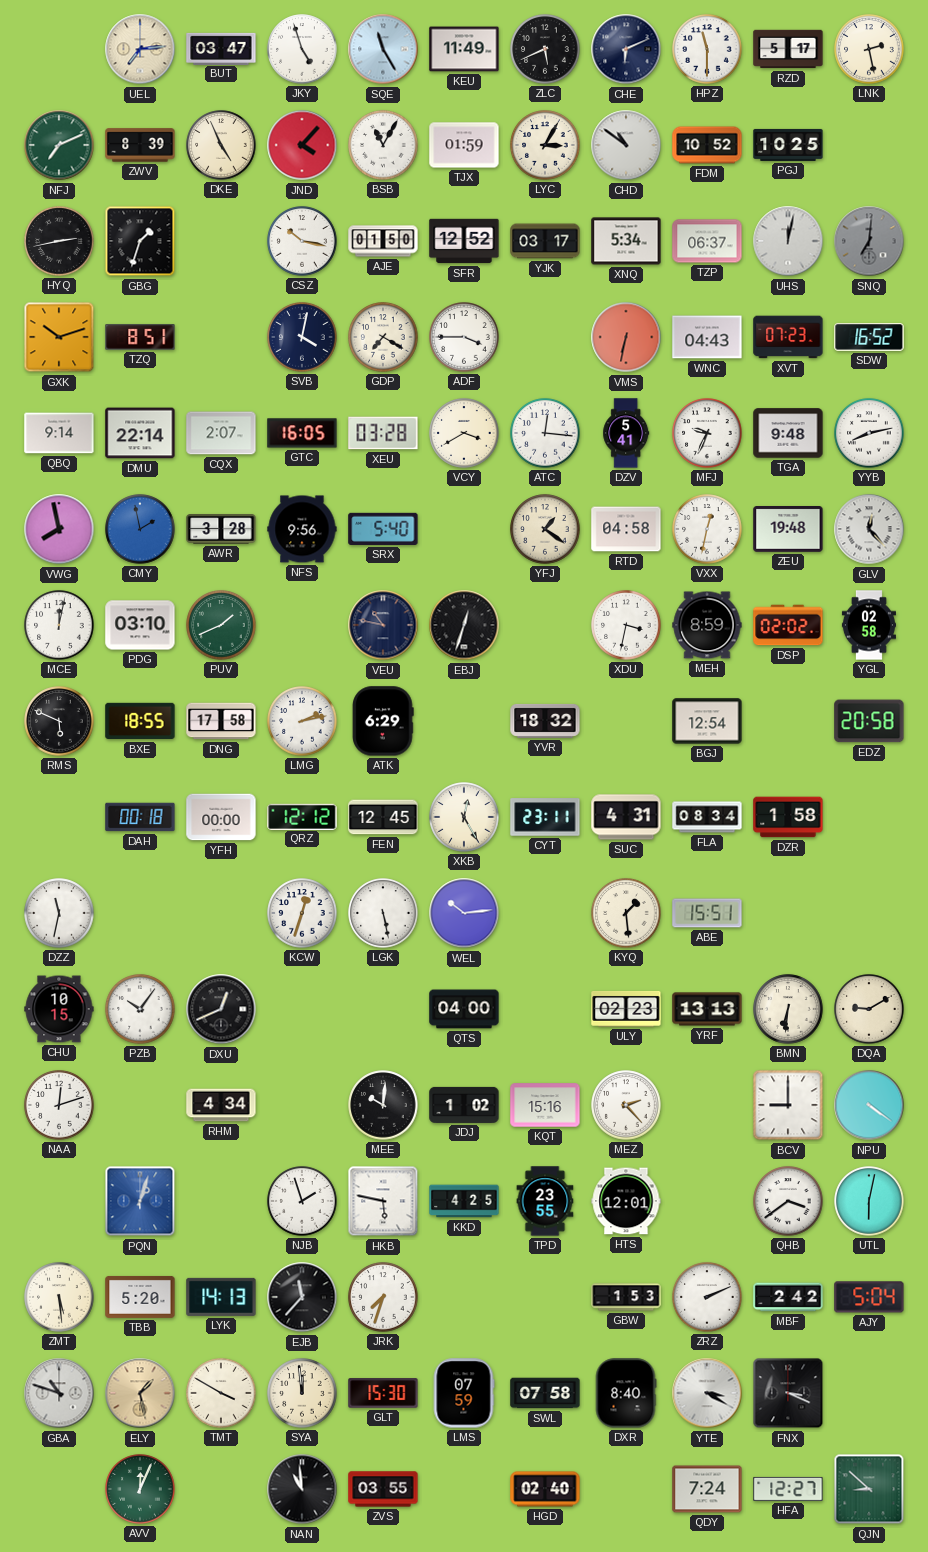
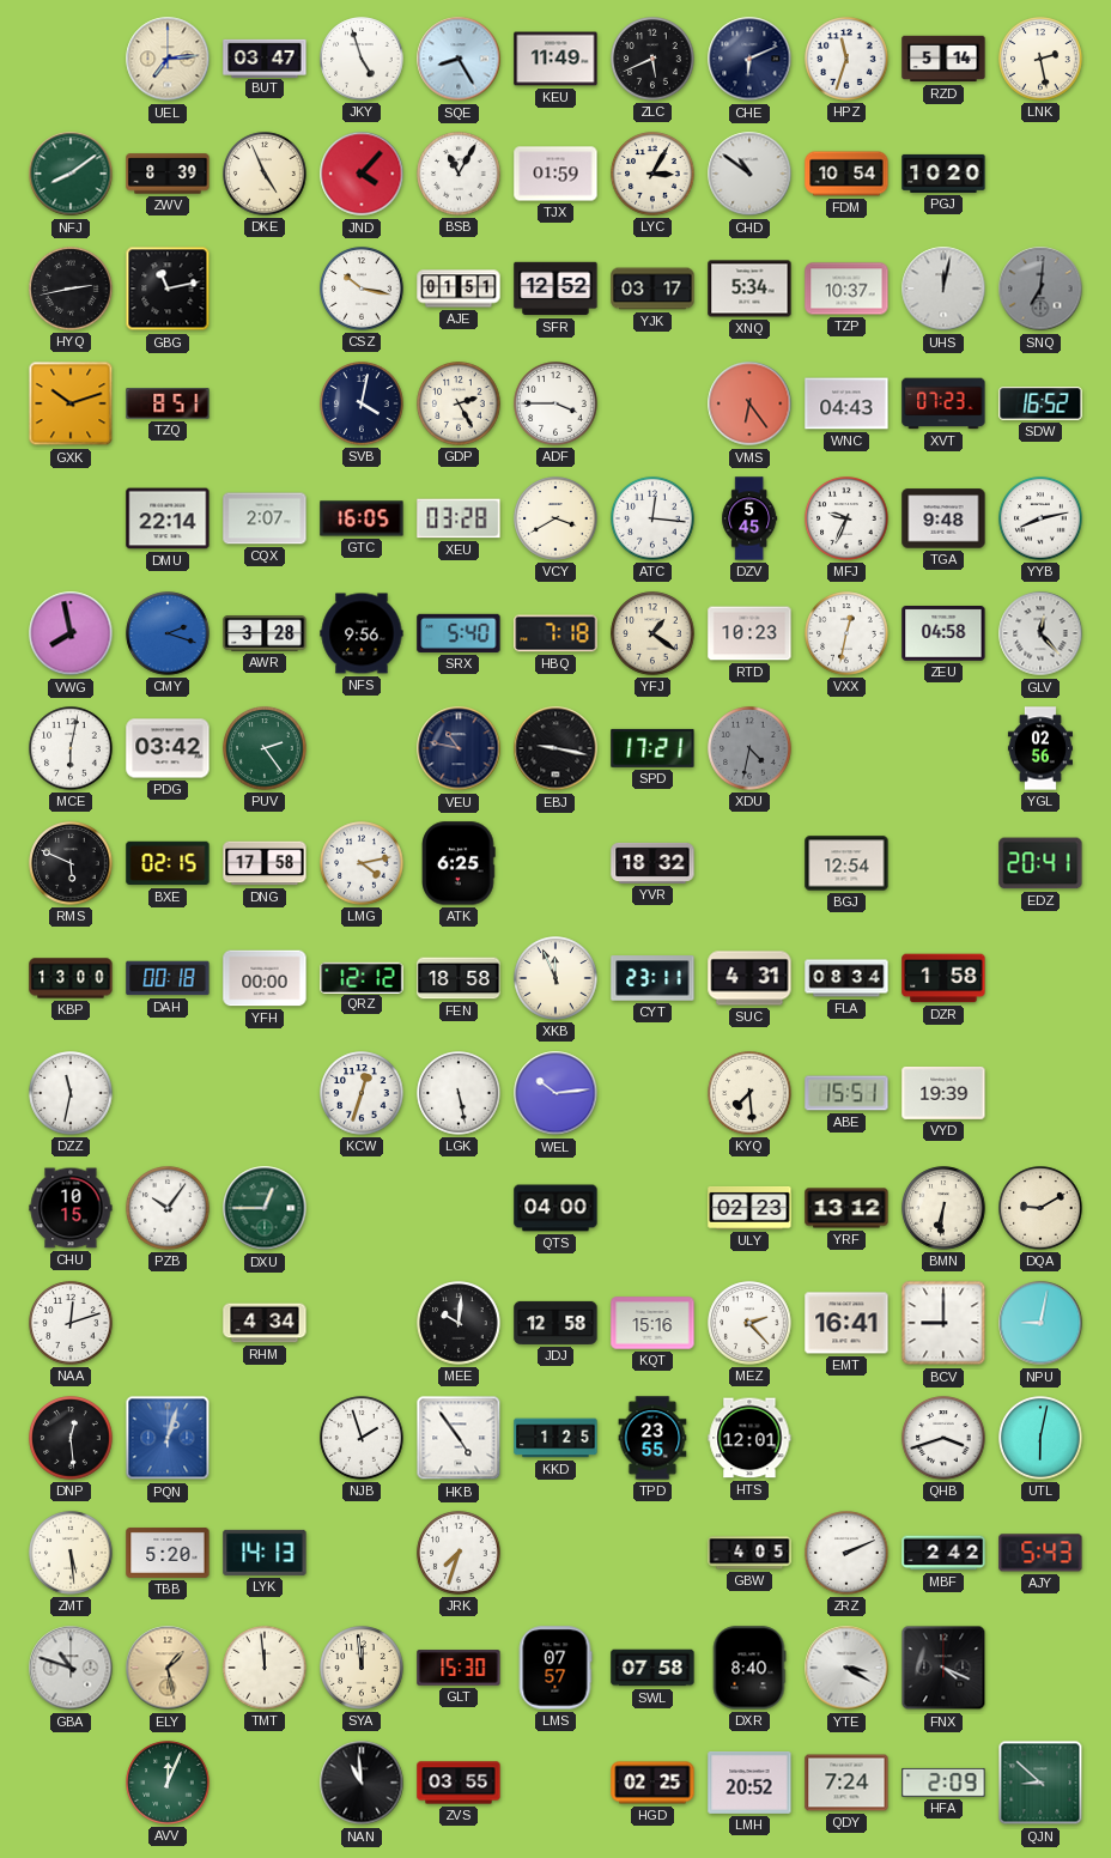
SQE: 11:25 -> 8:25
HPZ: 11:30 -> 11:33
RZD: 5:17 -> 5:14
NFJ: 7:11 -> 8:09
FDM: 10:52 -> 10:54
PGJ: 10:25 -> 10:20
GBG: 1:33 -> 11:13
AJE: 01:50 -> 01:51
TZP: 06:37 -> 10:37
GDP: 7:20 -> 2:25
VMS: 6:32 -> 6:24
QBQ: 9:14 -> none
DZV: 5:41 -> 5:45
CMY: 1:58 -> 2:18
HBQ: none -> 7:18
RTD: 04:58 -> 10:23
ZEU: 19:48 -> 04:58
MCE: 12:02 -> 6:02
PDG: 03:10 -> 03:42
PUV: 1:41 -> 2:24
EBJ: 12:33 -> 9:17
SPD: none -> 17:21
XDU: 3:32 -> 4:32
XDU dial: white -> grey
MEH: 8:59 -> none
DSP: 02:02 -> none
YGL: 02:58 -> 02:56
BXE: 18:55 -> 02:15
LMG: 2:13 -> 4:13
ATK: 6:29 -> 6:25
EDZ: 20:58 -> 20:41
KBP: none -> 13:00
FEN: 12:45 -> 18:58
XKB: 12:25 -> 11:56
KYQ: 1:29 -> 7:29
VYD: none -> 19:39
DXU: 12:41 -> 12:45
DXU dial: black -> green
YRF: 13:13 -> 13:12
JDJ: 1:02 -> 12:58
EMT: none -> 16:41
NPU: 4:21 -> 9:02
DNP: none -> 12:29
HKB: 5:47 -> 4:54
KKD: 4:25 -> 1:25
QHB: 3:39 -> 3:42
EJB: 11:37 -> none
GBW: 1:53 -> 4:05
AJY: 5:04 -> 5:43
TMT: 3:50 -> 11:59
LMS: 07:59 -> 07:57
FNX: 3:19 -> 4:19
HGD: 02:40 -> 02:25
LMH: none -> 20:52
HFA: 12:27 -> 2:09
